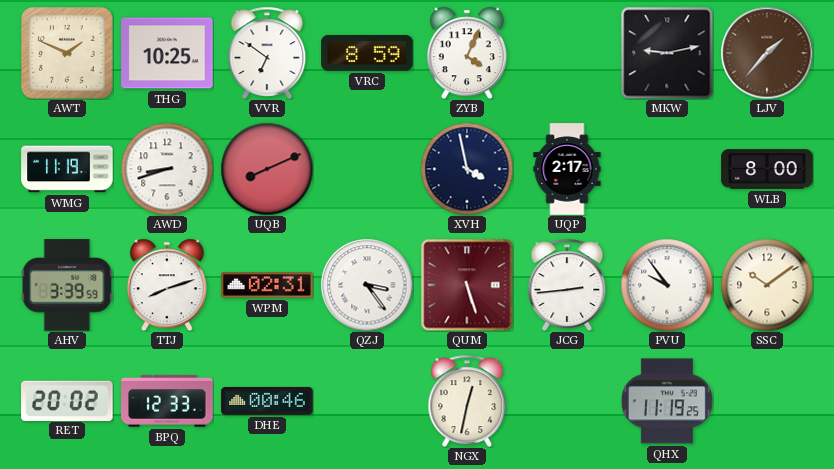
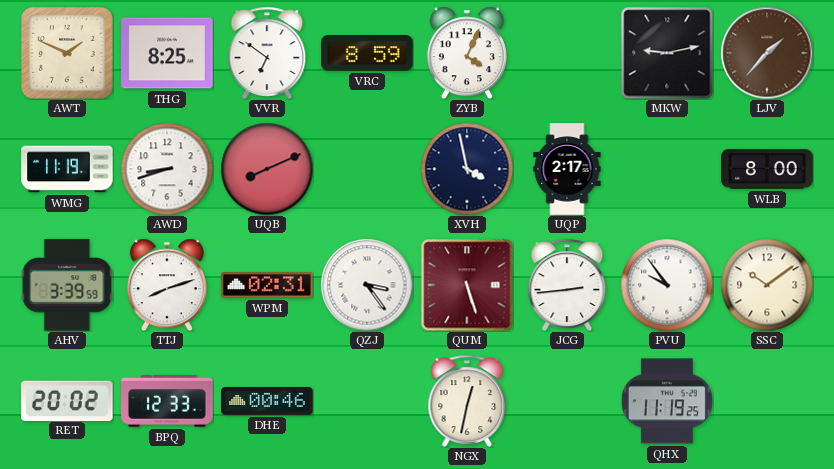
THG: 10:25 -> 8:25
